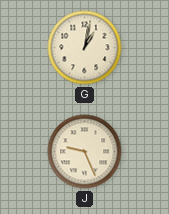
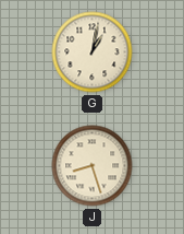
J: 9:26 -> 8:27
